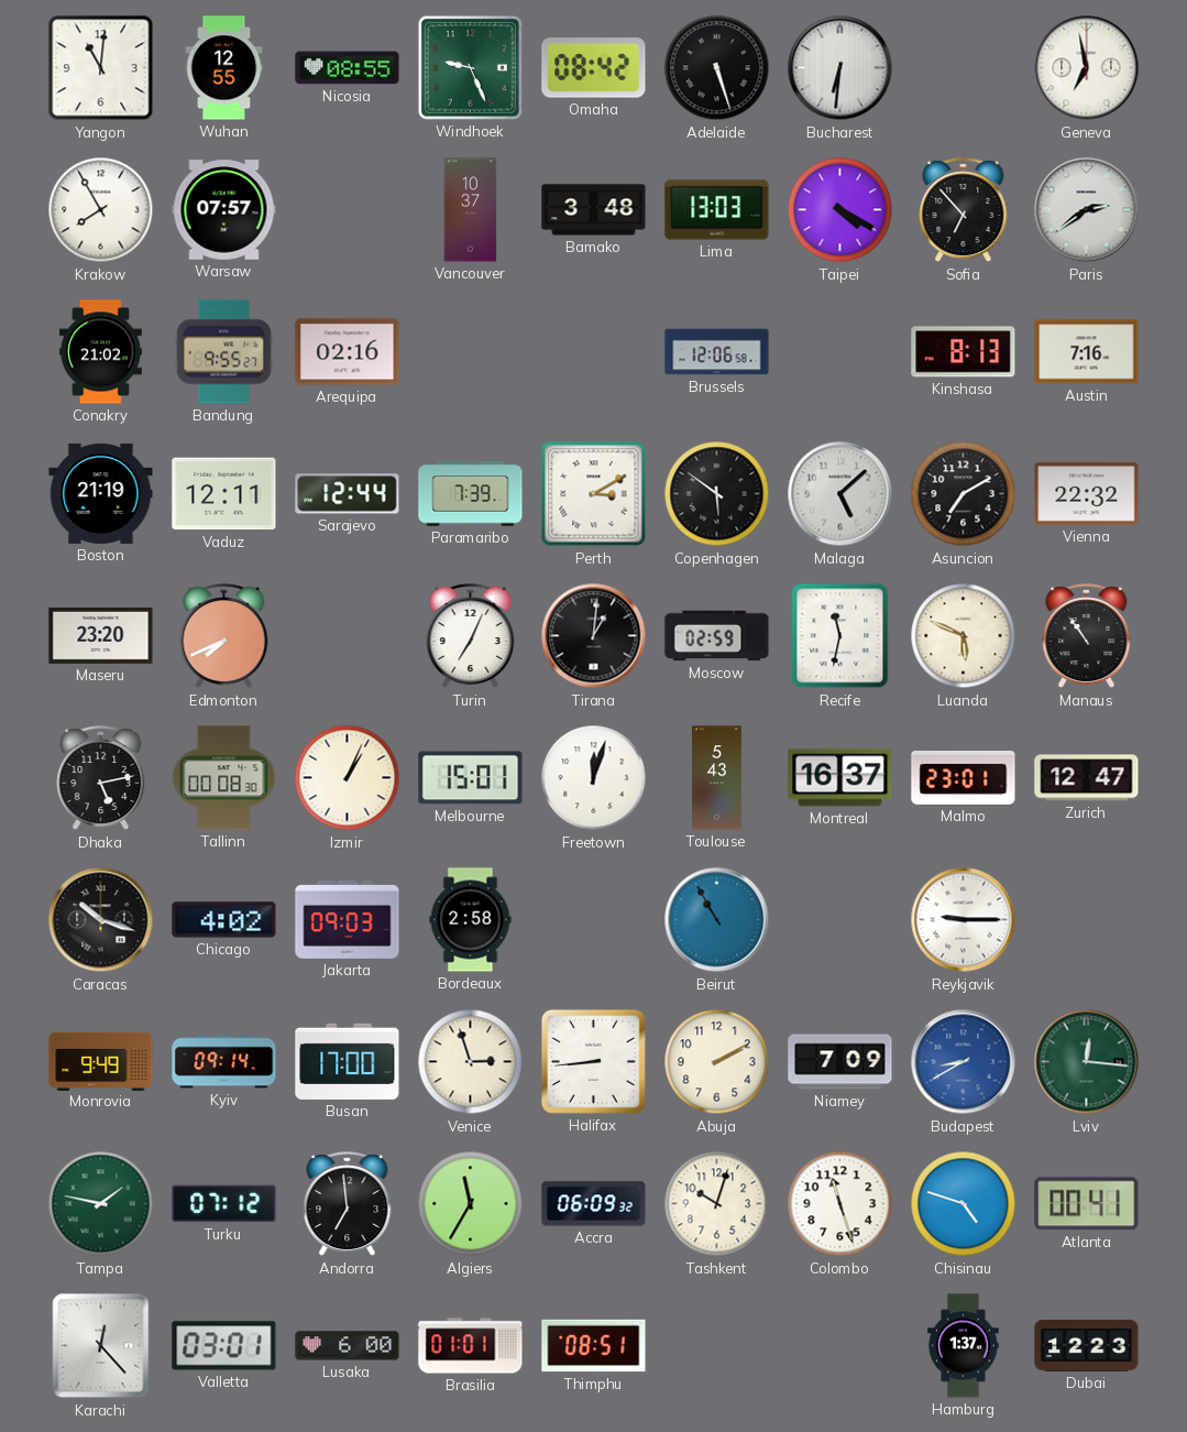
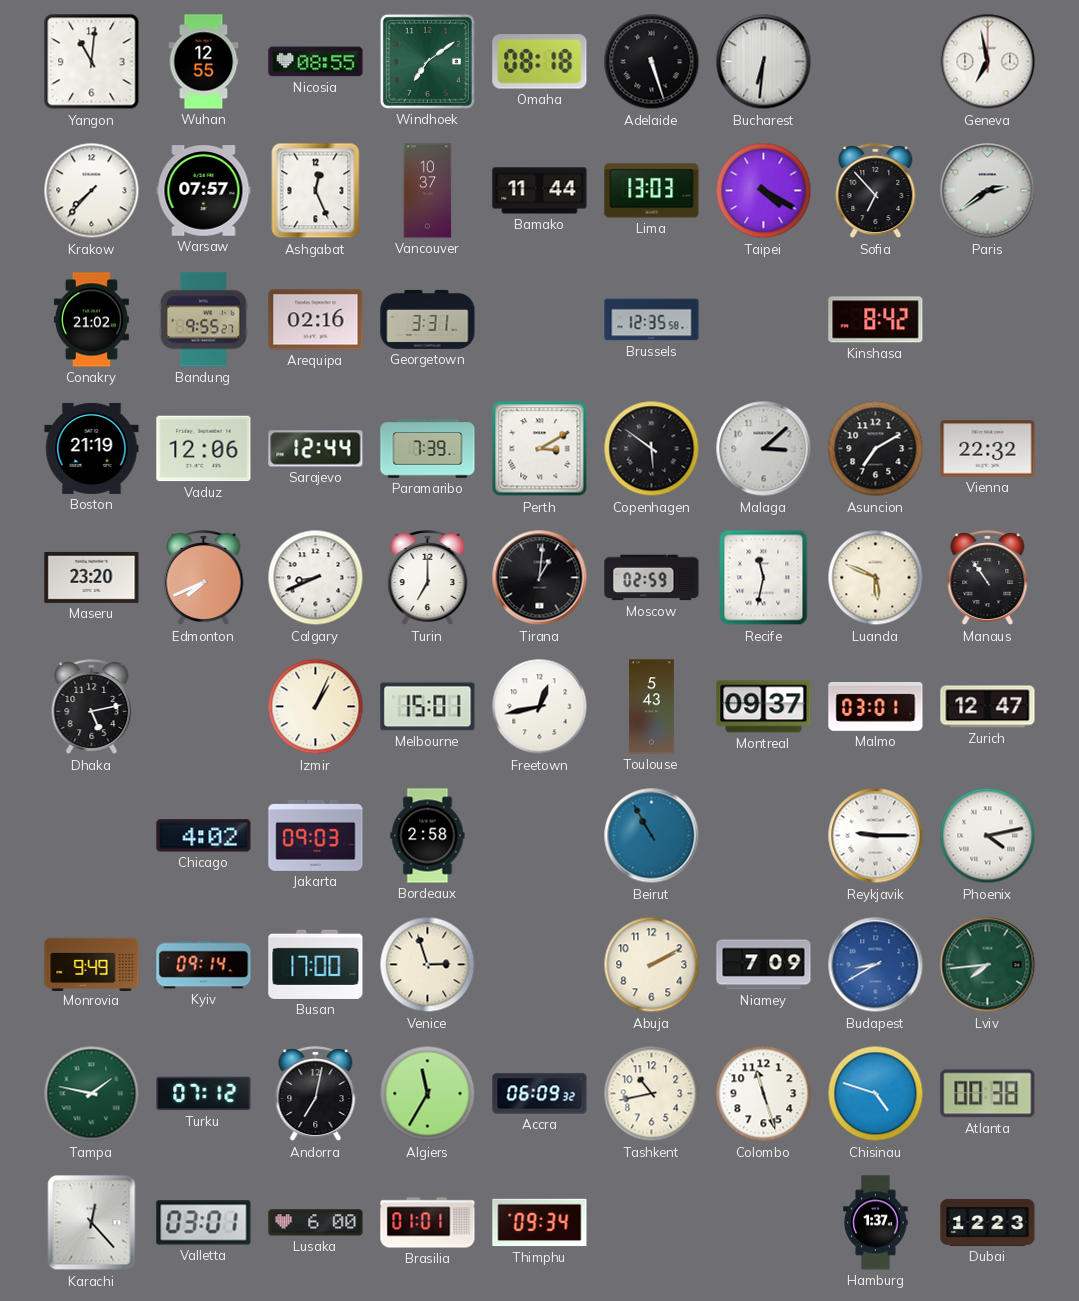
Windhoek: 9:26 -> 7:09
Omaha: 08:42 -> 08:18
Krakow: 7:55 -> 7:37
Ashgabat: none -> 12:26
Bamako: 3:48 -> 11:44
Georgetown: none -> 3:31
Brussels: 12:06 -> 12:35
Kinshasa: 8:13 -> 8:42
Austin: 7:16 -> none
Vaduz: 12:11 -> 12:06
Malaga: 5:08 -> 3:08
Calgary: none -> 8:41
Turin: 7:04 -> 7:00
Tallinn: 00:08 -> none
Freetown: 12:03 -> 12:43
Montreal: 16:37 -> 09:37
Malmo: 23:01 -> 03:01
Caracas: 10:18 -> none
Phoenix: none -> 4:13
Halifax: 8:44 -> none
Lviv: 12:16 -> 7:44
Andorra: 6:59 -> 7:02
Tashkent: 10:03 -> 10:43
Atlanta: 00:41 -> 00:38
Thimphu: 08:51 -> 09:34
